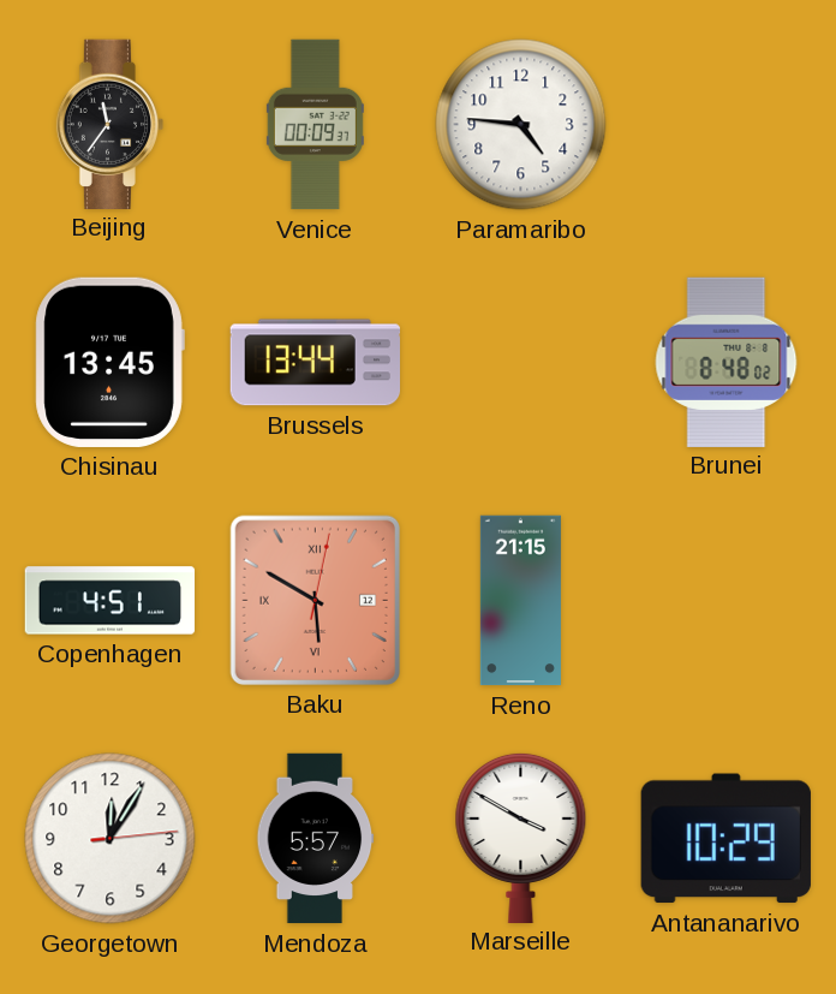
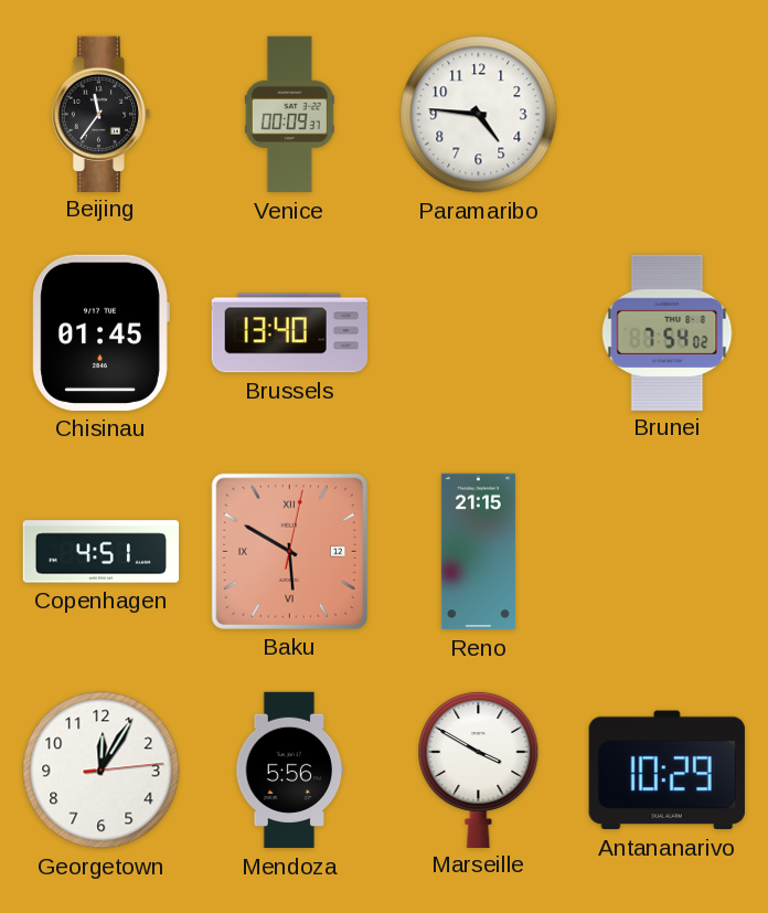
Chisinau: 13:45 -> 01:45
Brussels: 13:44 -> 13:40
Brunei: 8:48 -> 7:54
Mendoza: 5:57 -> 5:56
